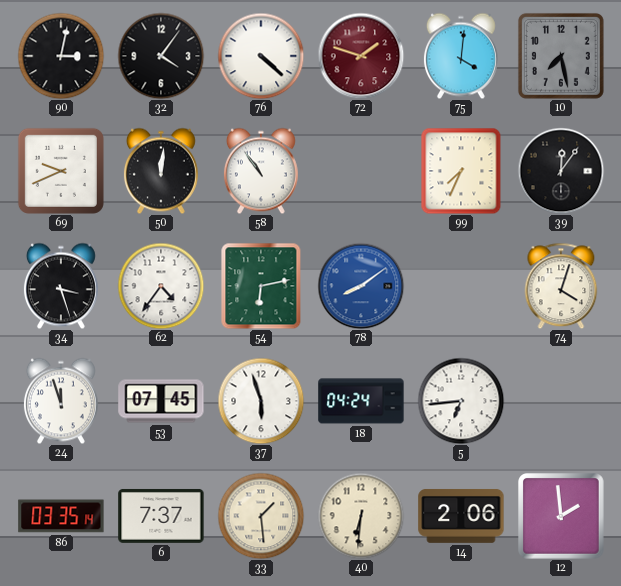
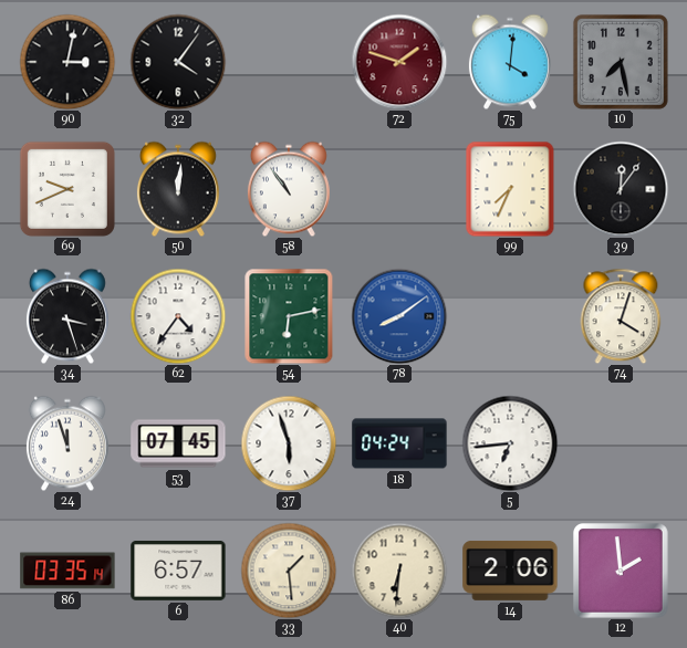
76: 4:22 -> none
6: 7:37 -> 6:57
